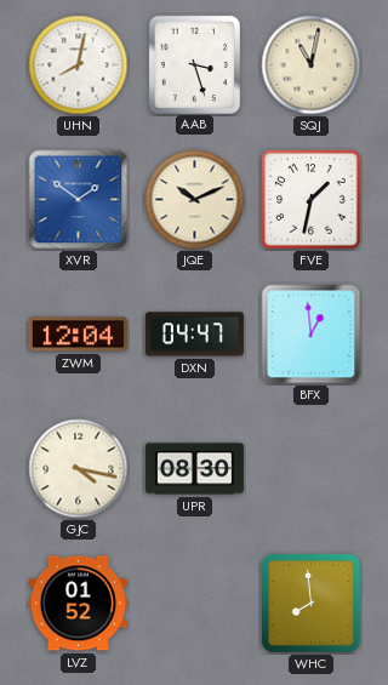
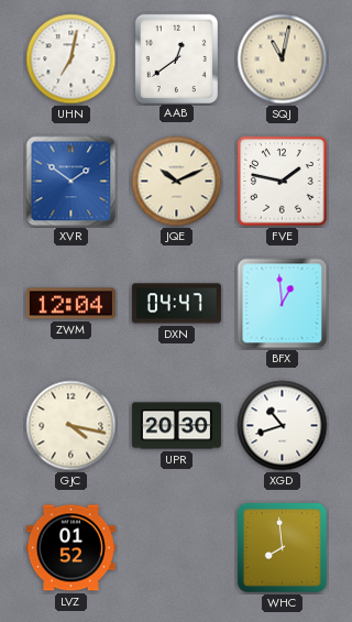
UHN: 8:02 -> 7:02
AAB: 3:27 -> 12:39
FVE: 1:32 -> 1:47
UPR: 08:30 -> 20:30
XGD: none -> 10:42
